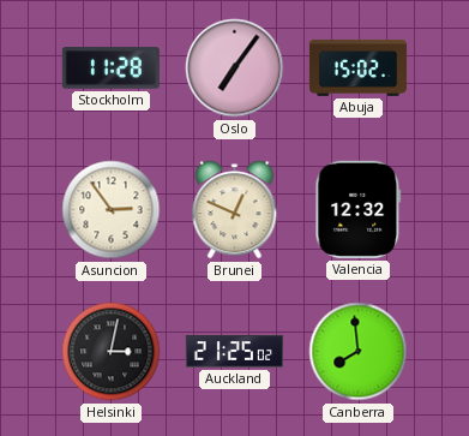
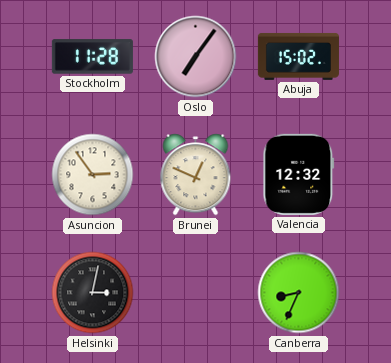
Auckland: 21:25 -> none
Canberra: 7:59 -> 8:34
